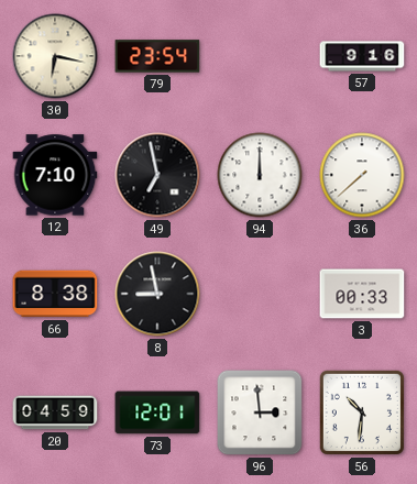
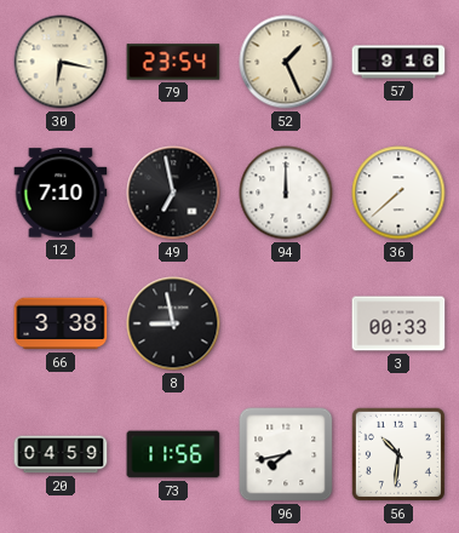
52: none -> 1:26
66: 8:38 -> 3:38
73: 12:01 -> 11:56
96: 2:59 -> 7:43
